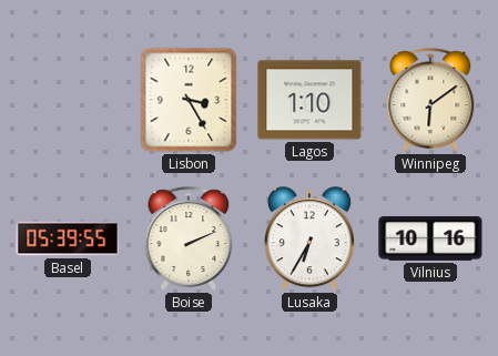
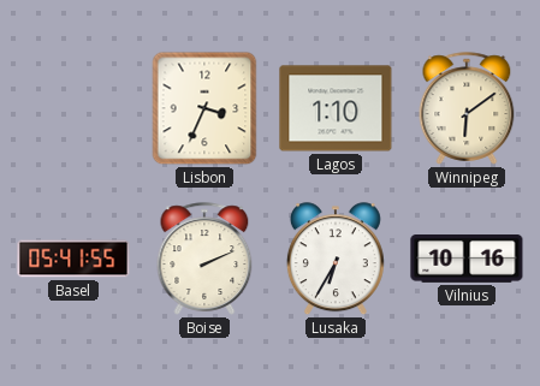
Lisbon: 3:25 -> 3:34
Basel: 05:39 -> 05:41
